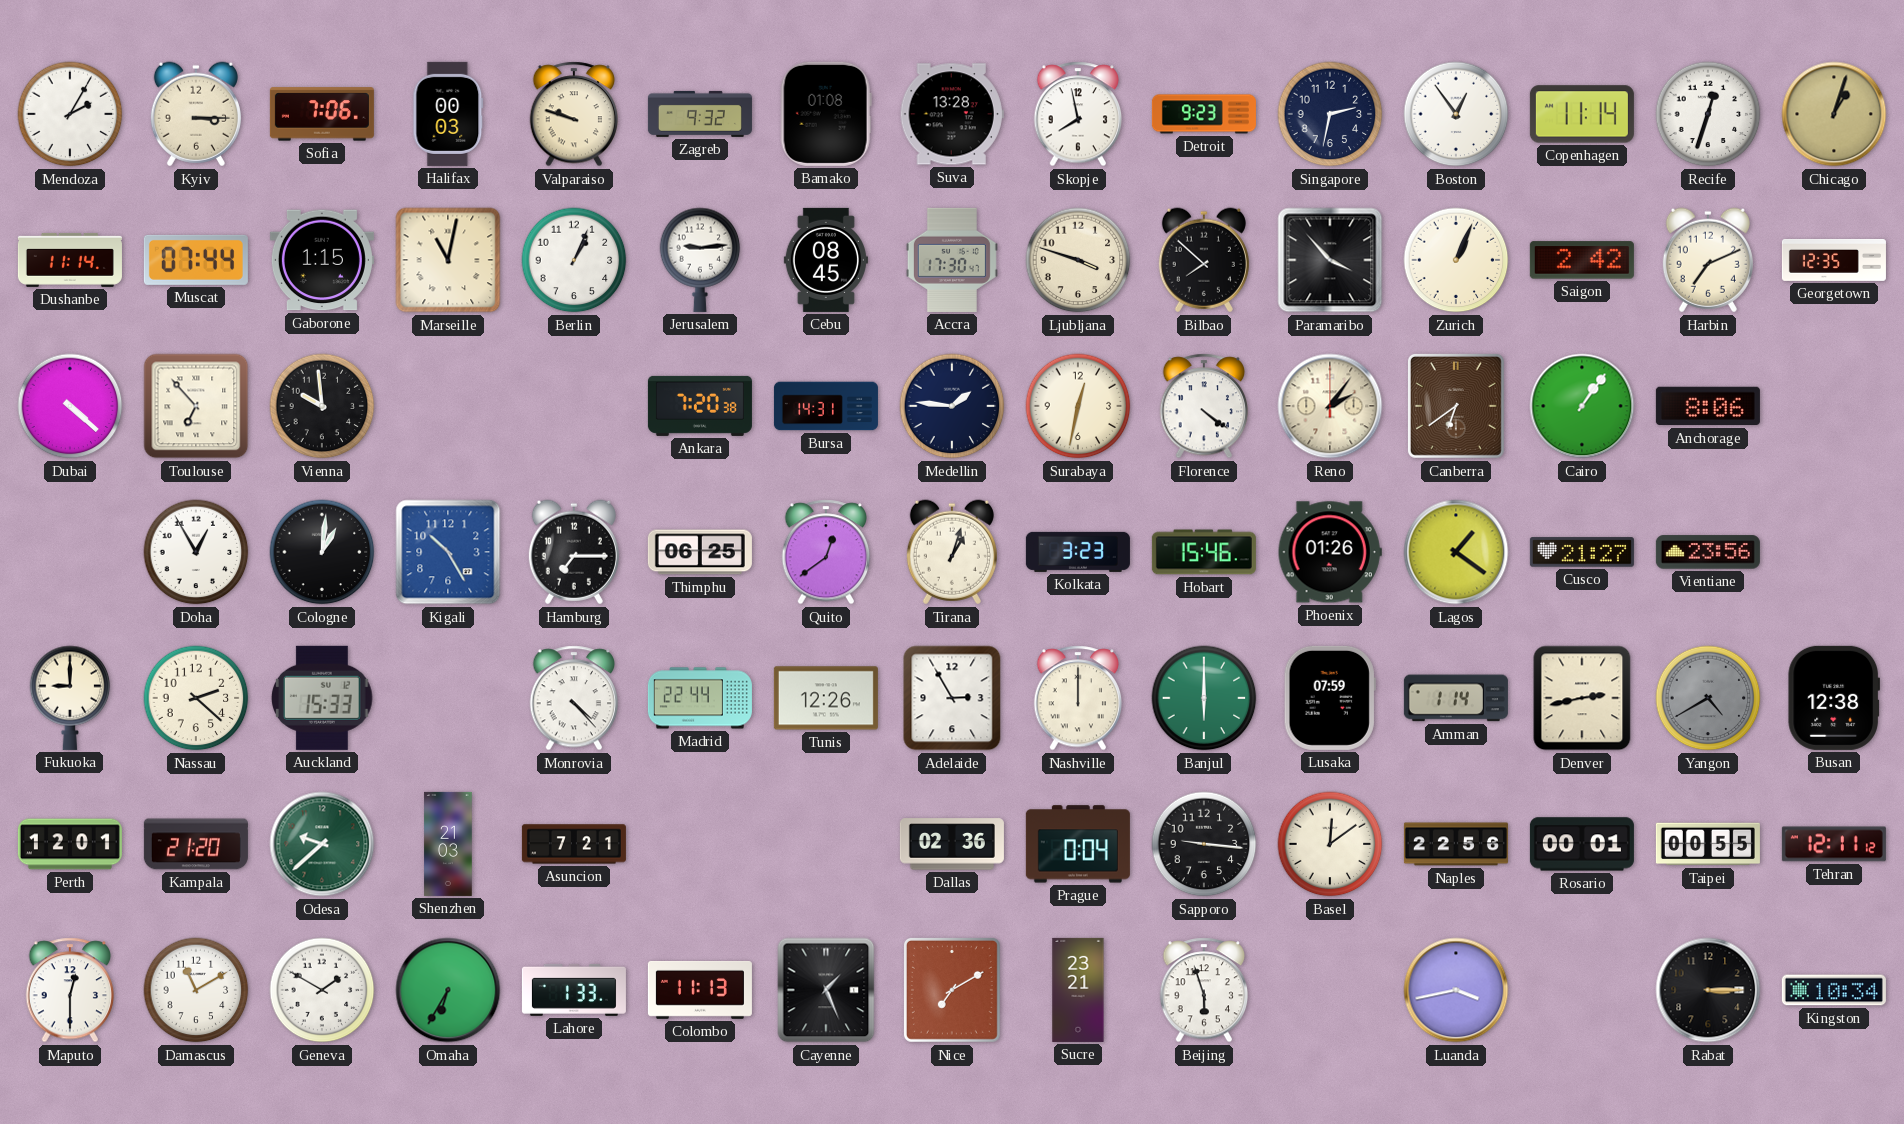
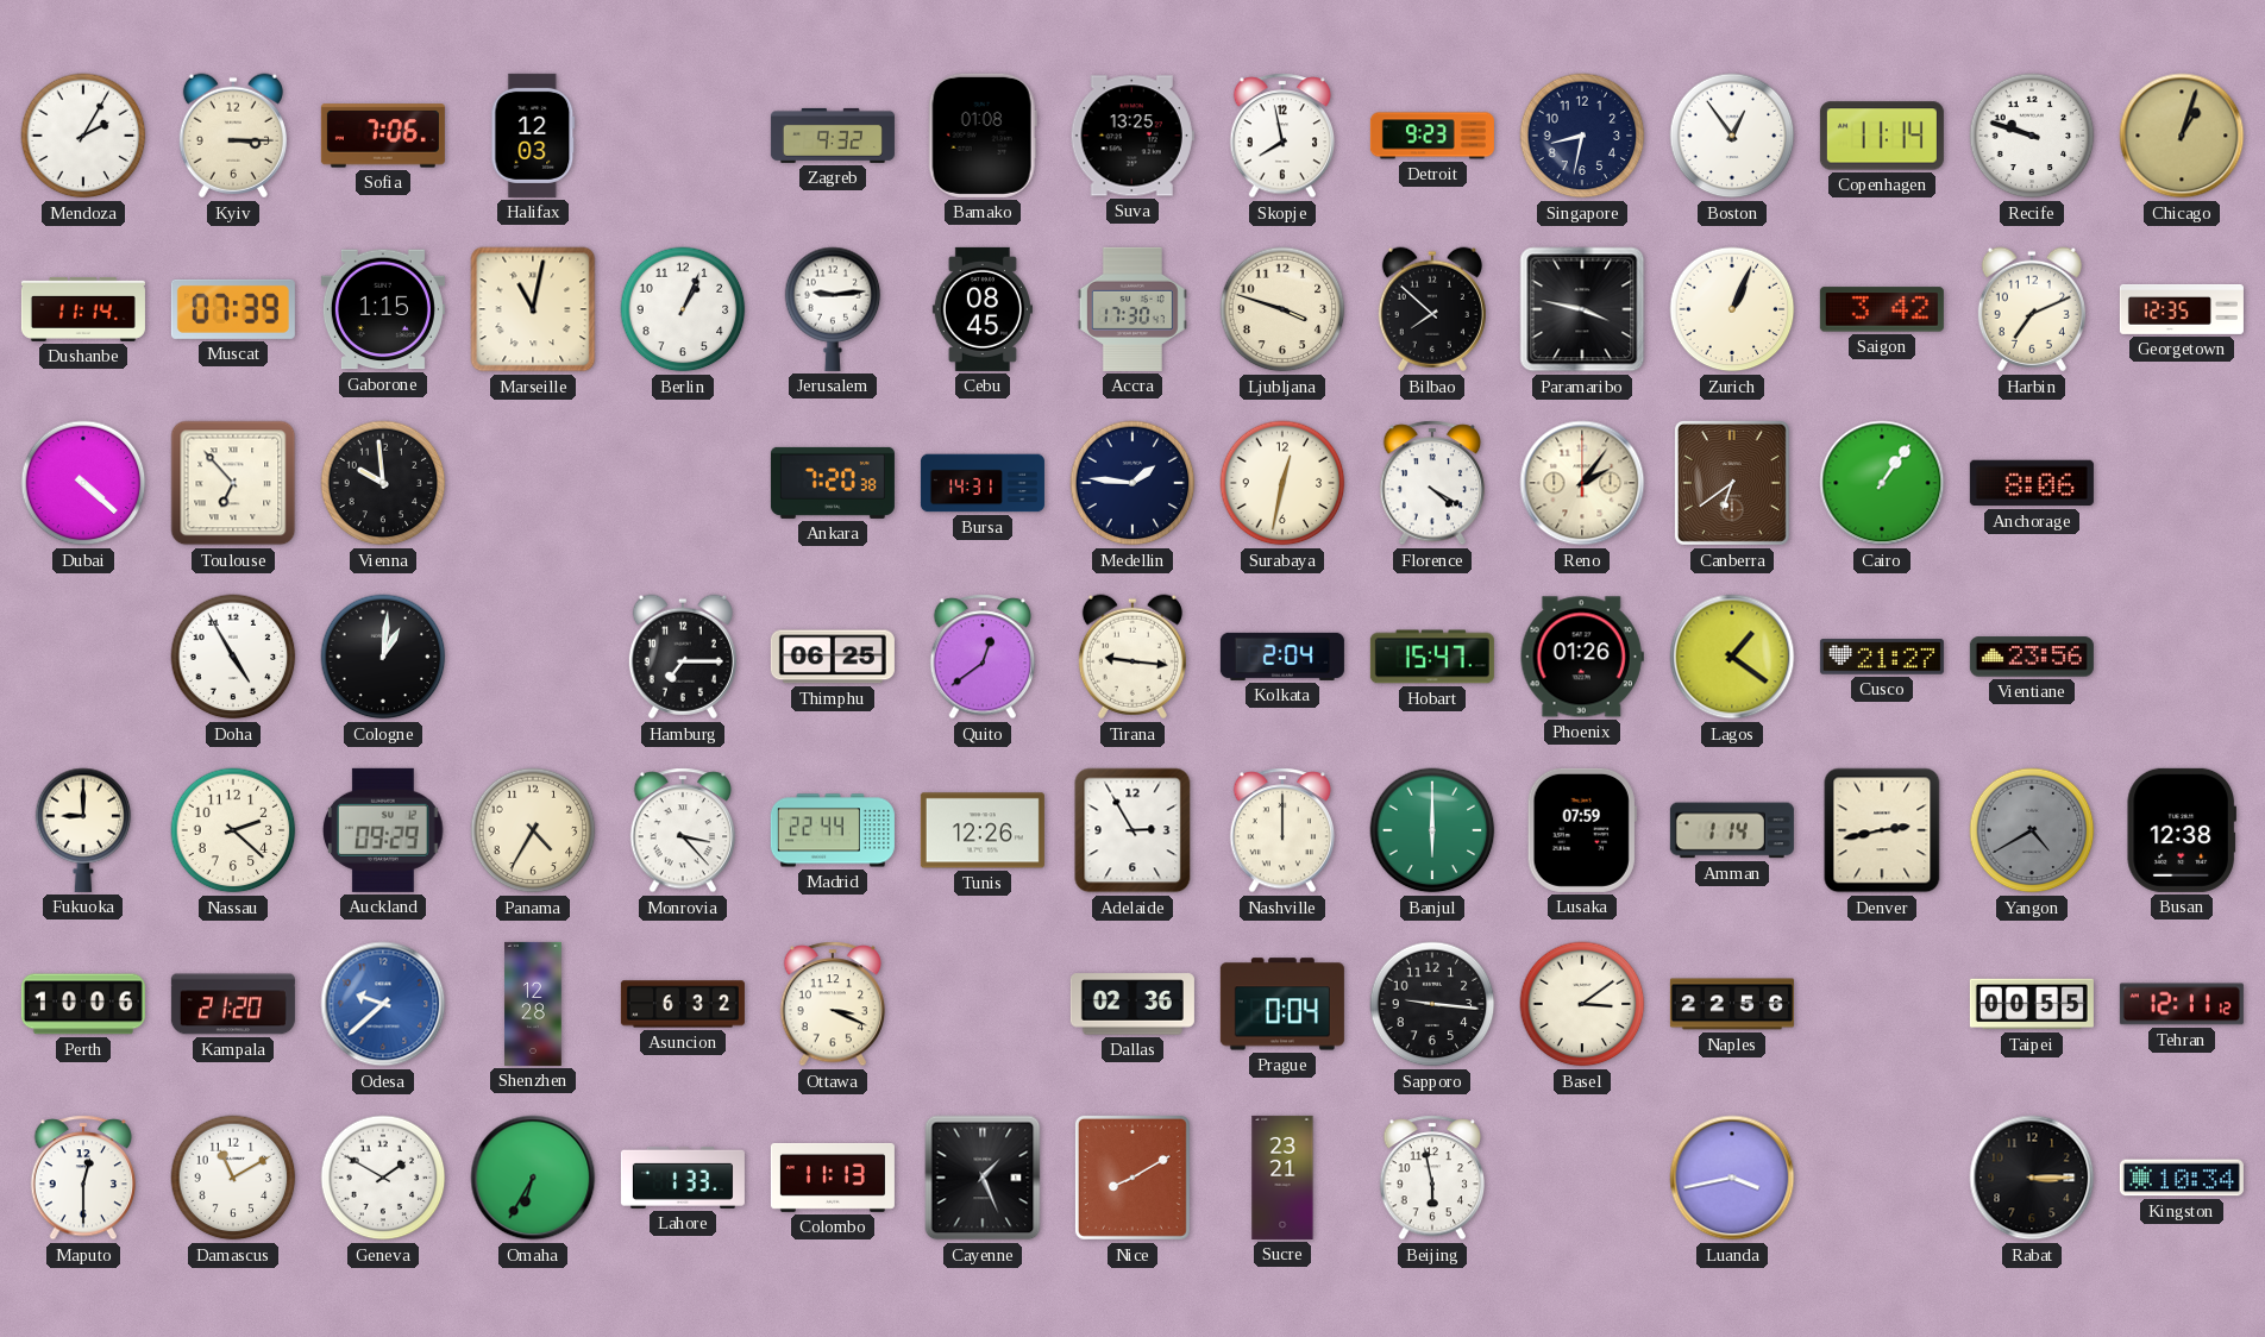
Halifax: 00:03 -> 12:03
Valparaiso: 9:48 -> none
Suva: 13:28 -> 13:25
Singapore: 2:32 -> 8:32
Recife: 12:33 -> 9:48
Muscat: 07:44 -> 07:39
Paramaribo: 3:53 -> 3:47
Saigon: 2:42 -> 3:42
Florence: 4:21 -> 4:20
Doha: 12:55 -> 4:55
Kigali: 10:25 -> none
Tirana: 1:03 -> 9:16
Kolkata: 3:23 -> 2:04
Hobart: 15:46 -> 15:47
Auckland: 15:33 -> 09:29
Panama: none -> 4:35
Monrovia: 4:23 -> 3:23
Perth: 12:01 -> 10:06
Odesa dial: green -> blue
Shenzhen: 21:03 -> 12:28
Asuncion: 7:21 -> 6:32
Ottawa: none -> 3:19
Basel: 12:09 -> 3:09
Rosario: 00:01 -> none
Nice: 7:10 -> 8:10
Beijing: 5:57 -> 5:58
